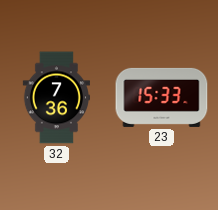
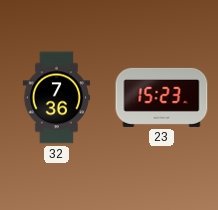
23: 15:33 -> 15:23
